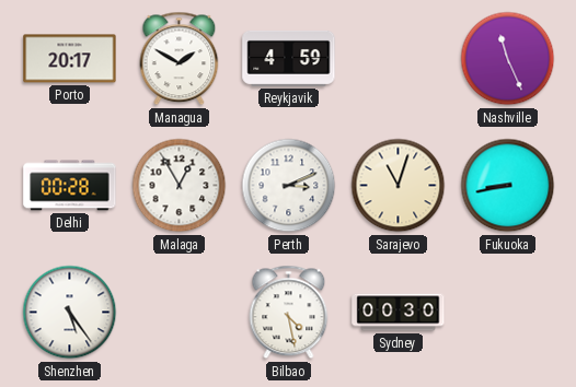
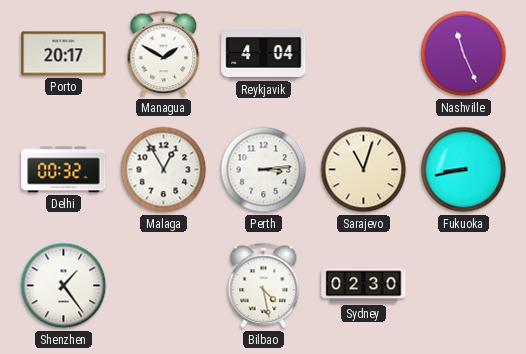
Reykjavik: 4:59 -> 4:04
Delhi: 00:28 -> 00:32
Perth: 3:11 -> 3:14
Shenzhen: 5:24 -> 1:24
Sydney: 00:30 -> 02:30
